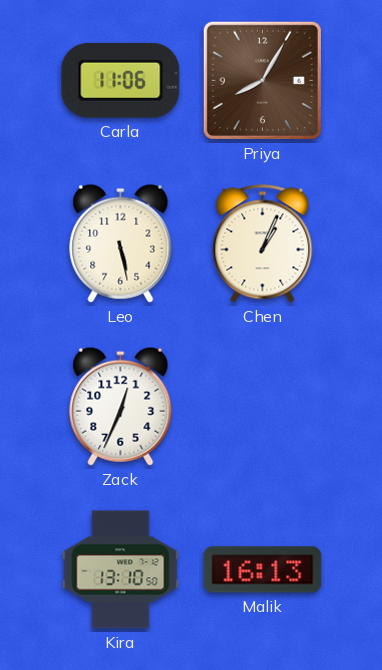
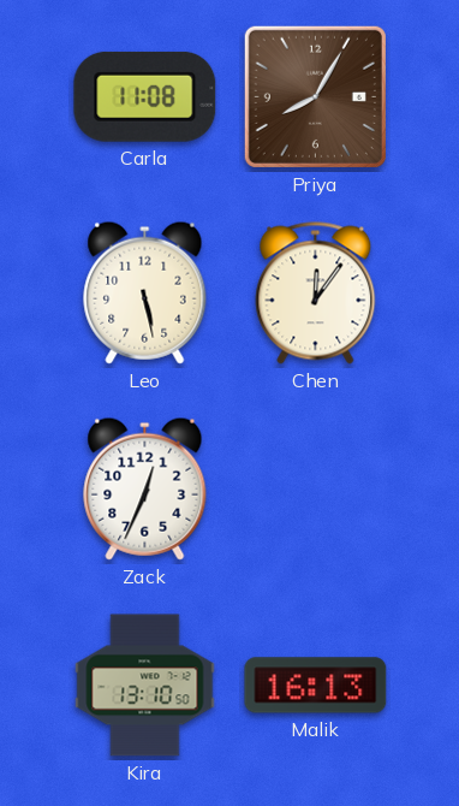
Carla: 11:06 -> 11:08
Chen: 1:04 -> 12:06
